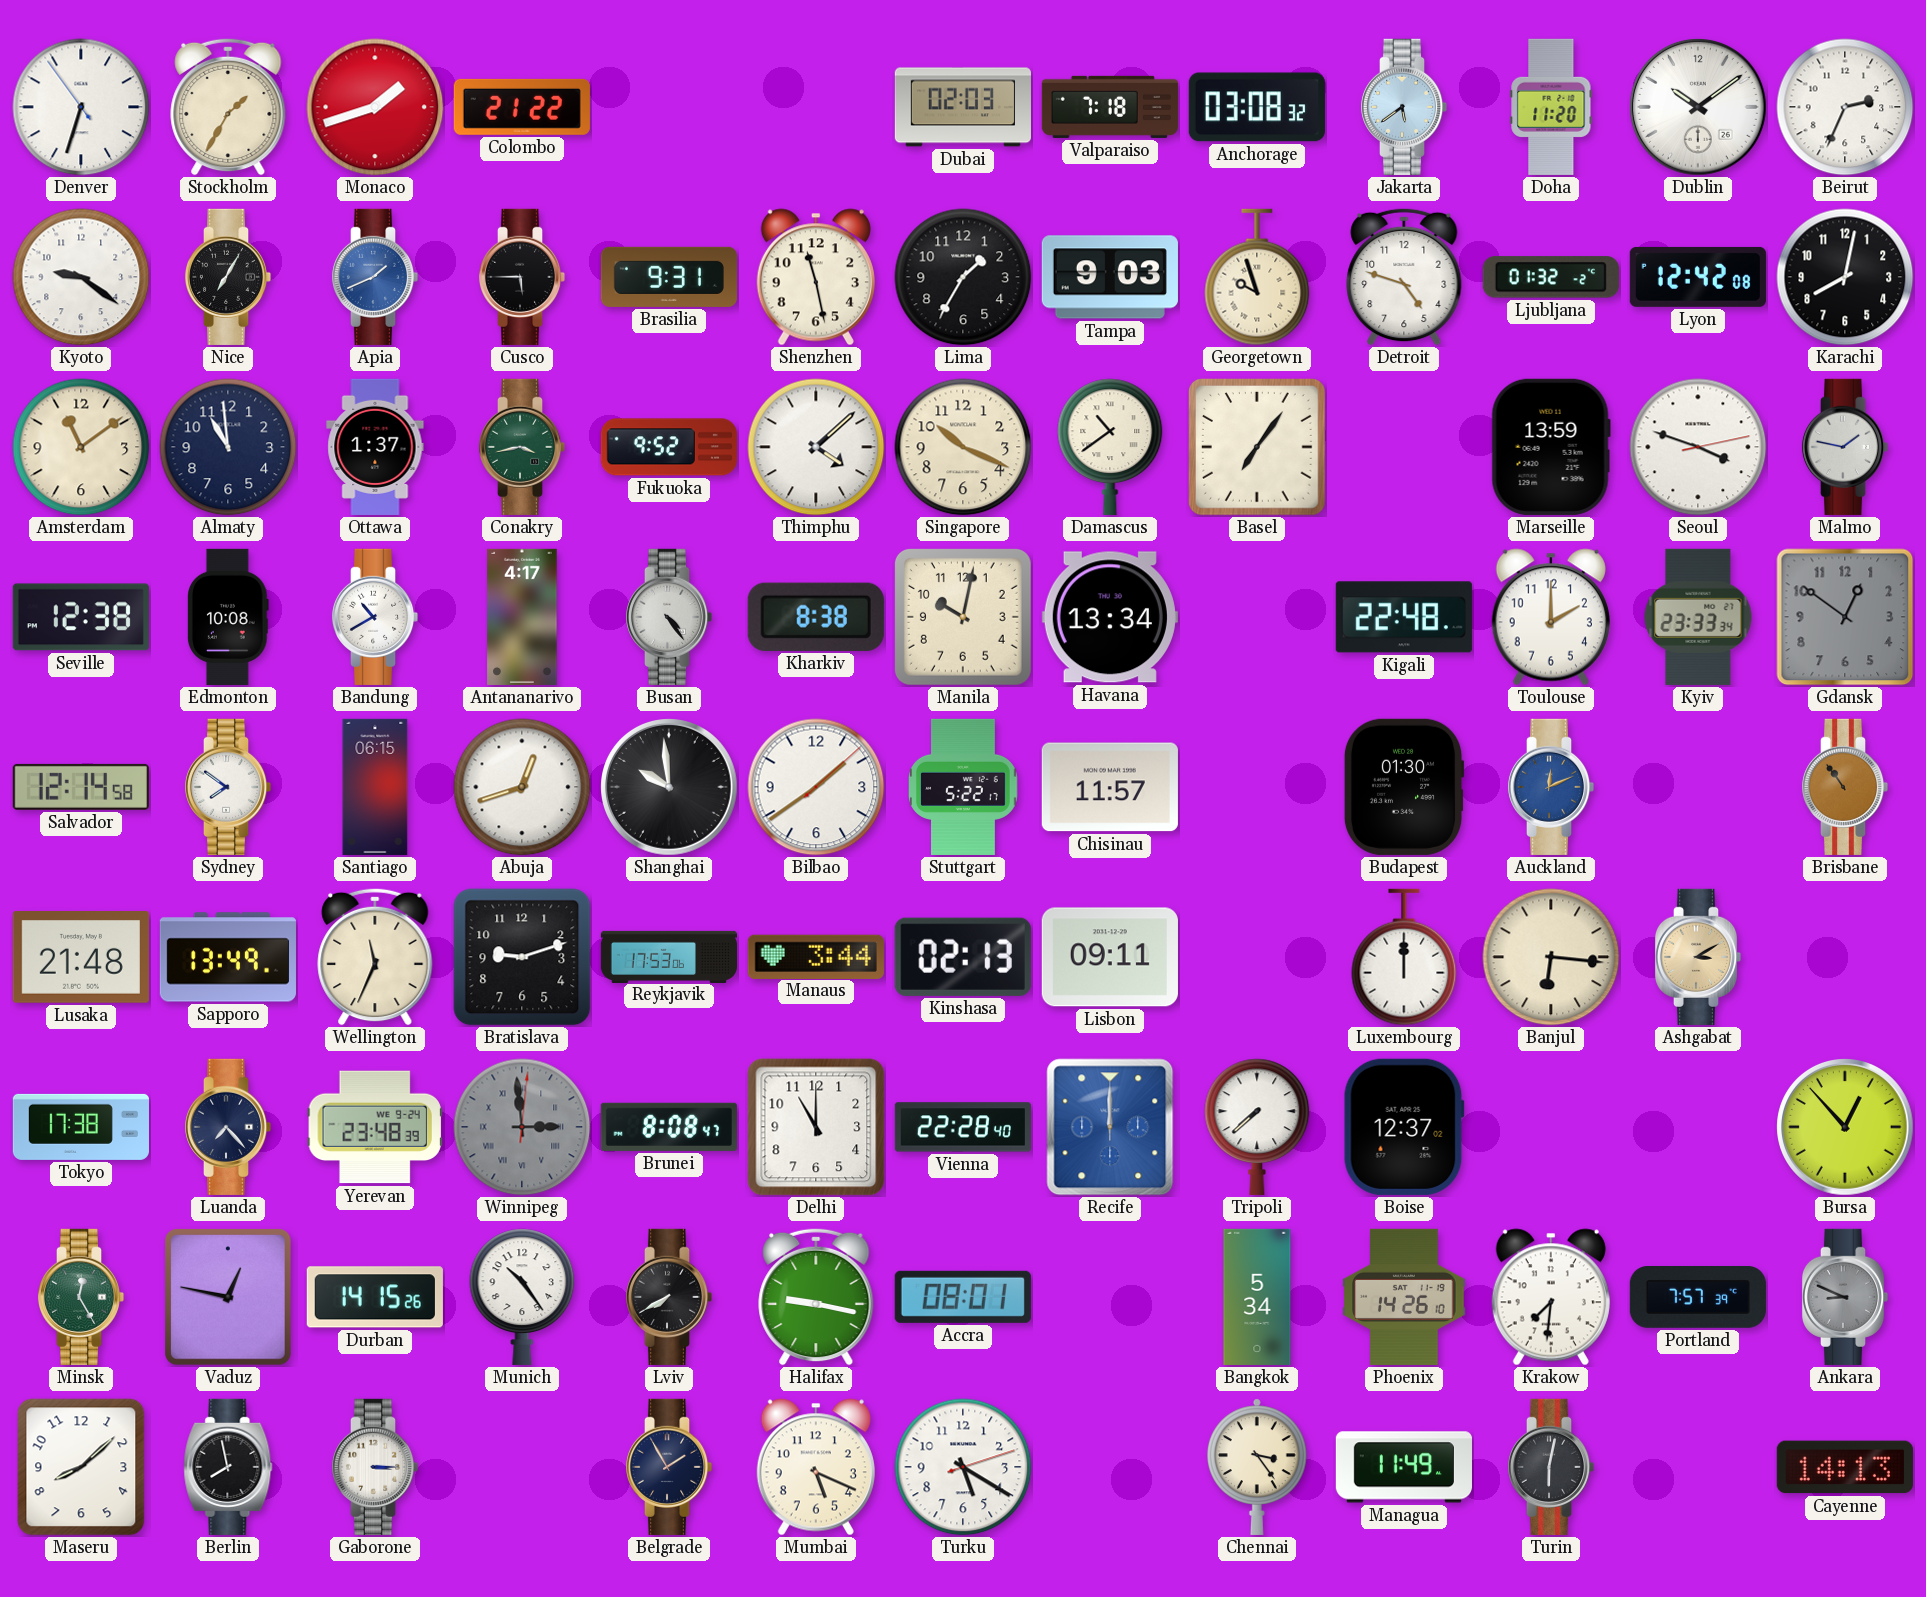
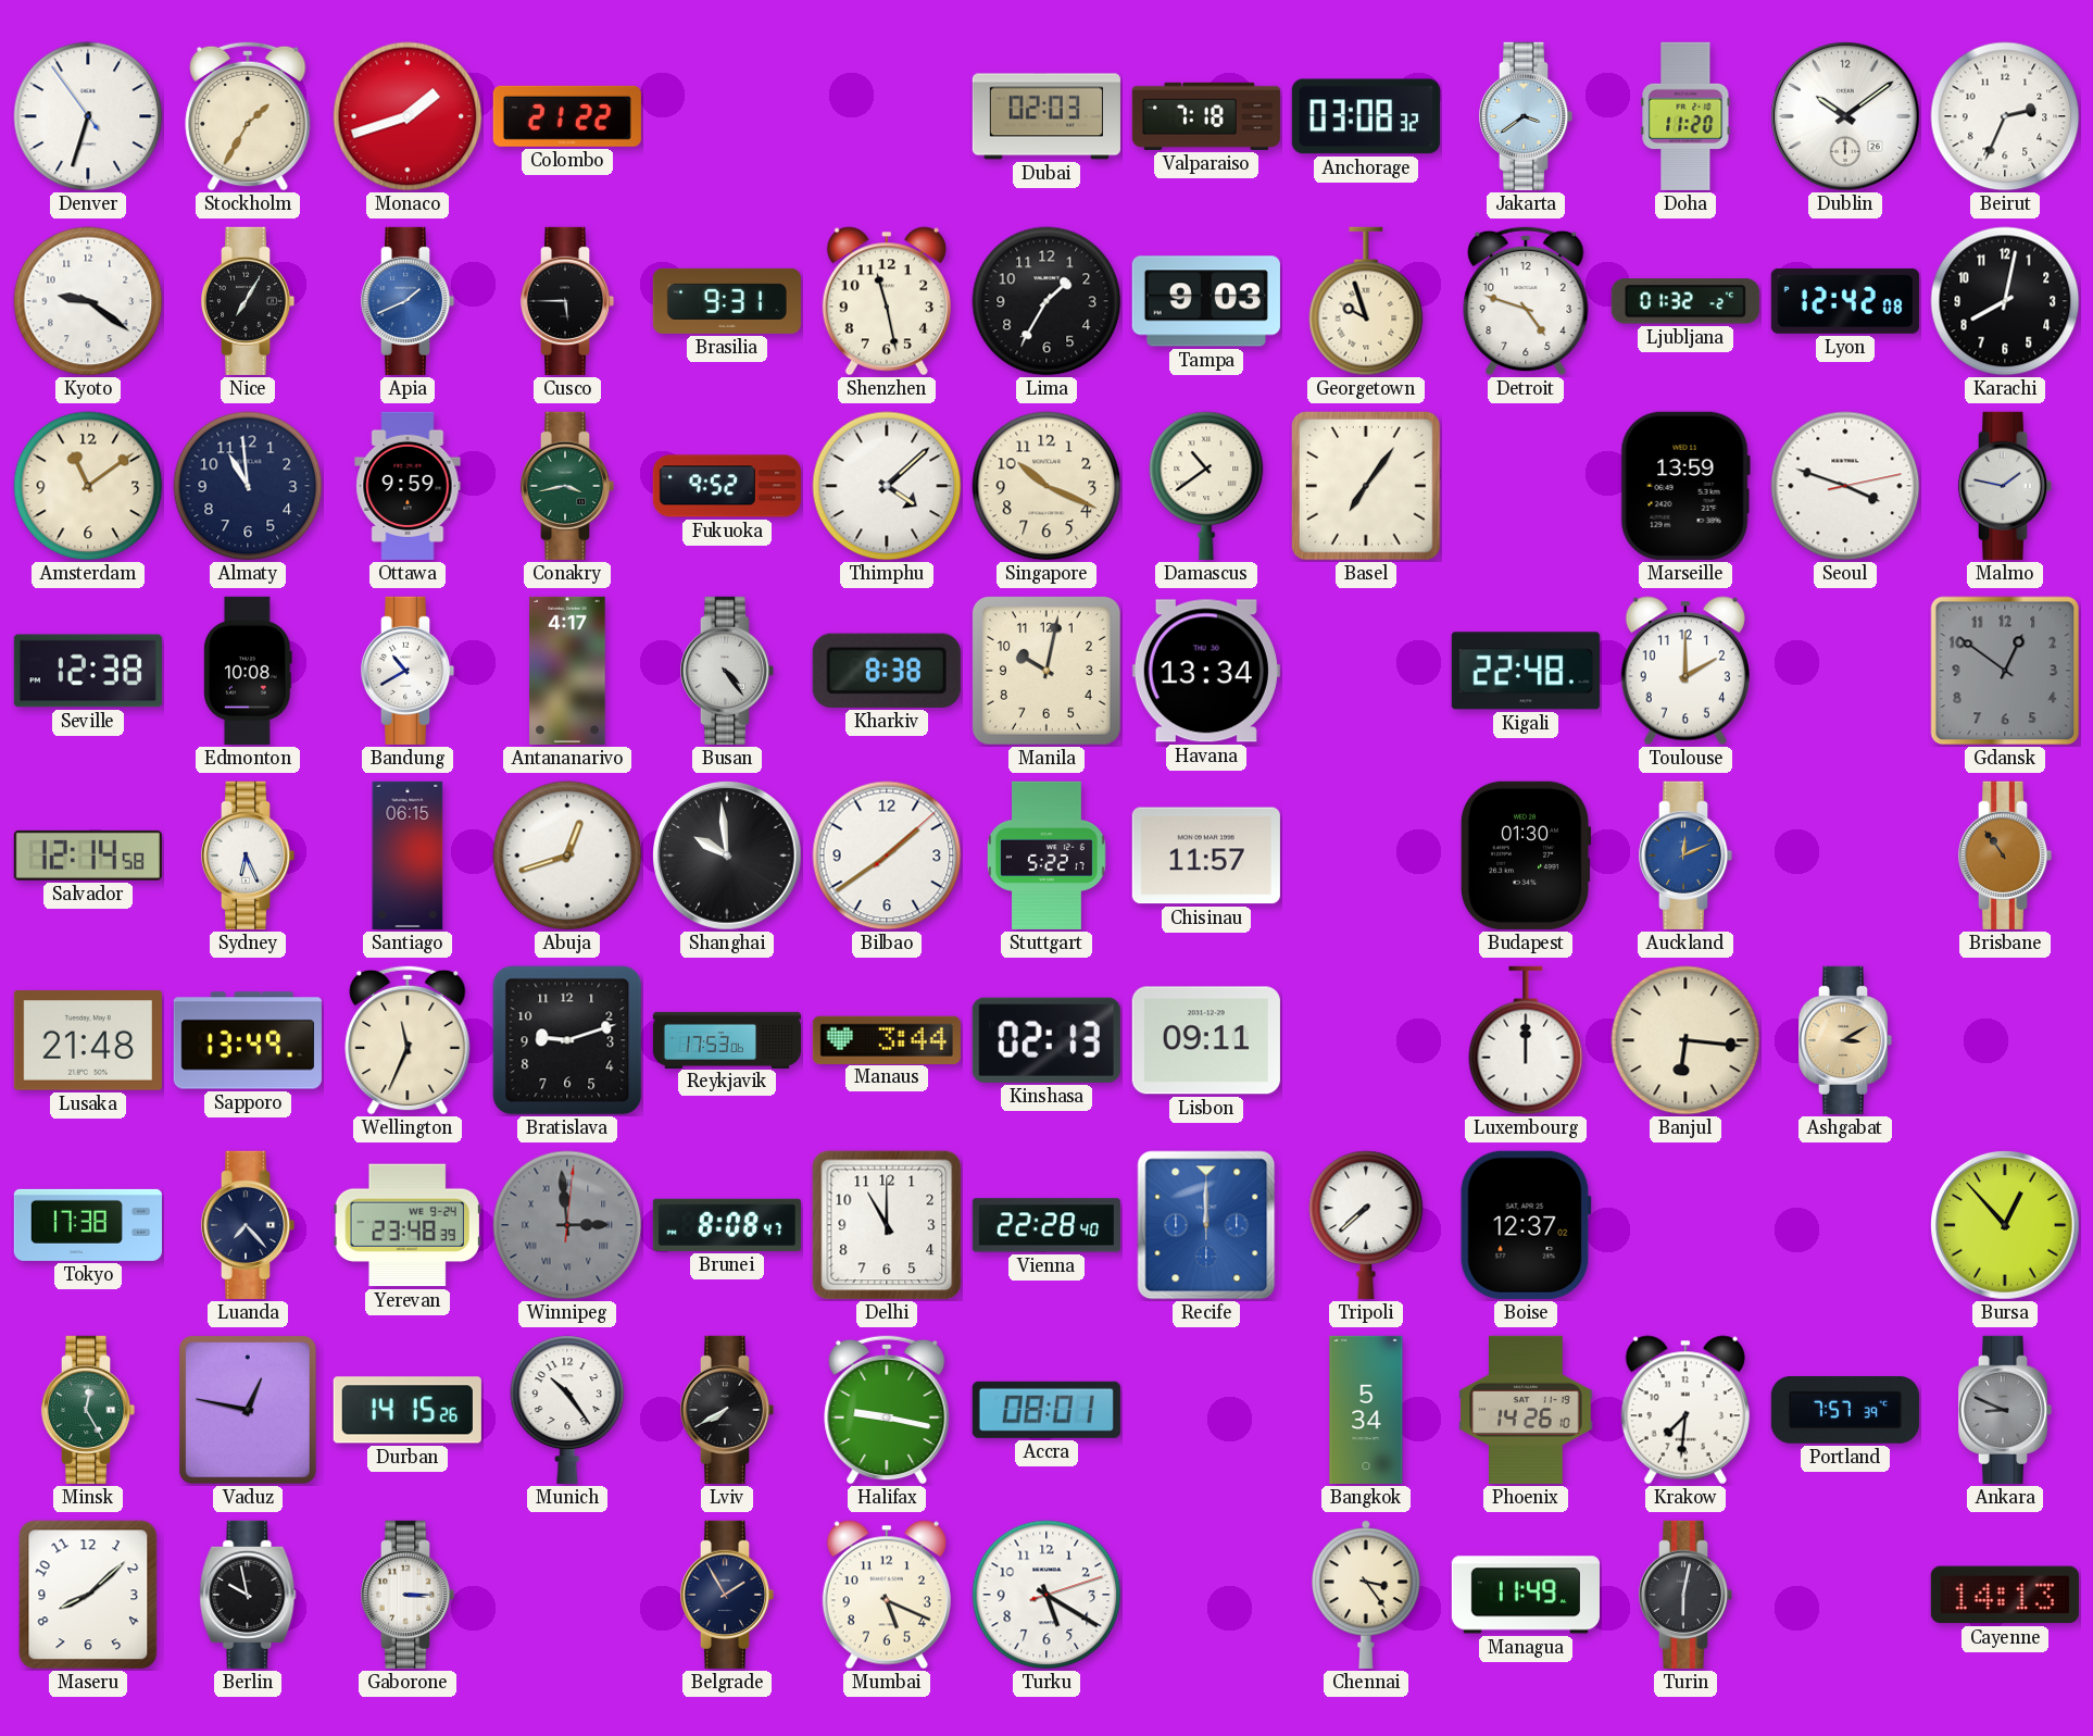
Jakarta: 5:39 -> 3:39
Ottawa: 1:37 -> 9:59
Kyiv: 23:33 -> none
Sydney: 7:51 -> 6:26
Berlin: 7:58 -> 9:58
